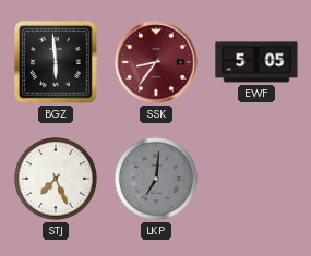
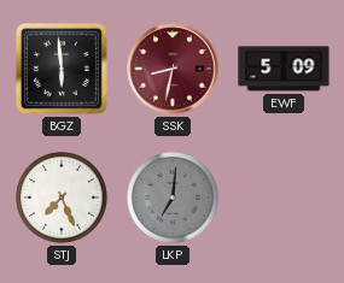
SSK: 8:36 -> 8:32
EWF: 5:05 -> 5:09
